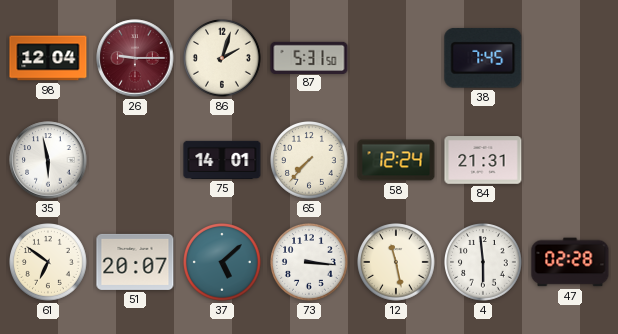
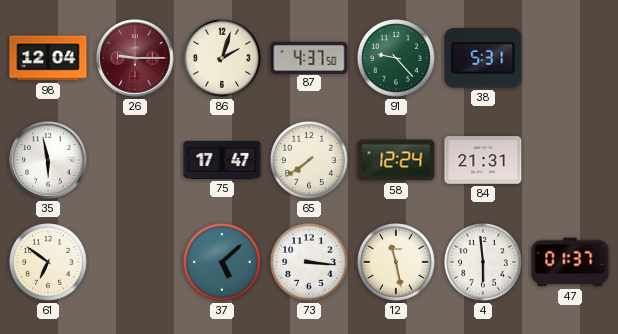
87: 5:31 -> 4:37
91: none -> 9:23
38: 7:45 -> 5:31
75: 14:01 -> 17:47
65: 7:37 -> 7:39
51: 20:07 -> none
47: 02:28 -> 01:37
